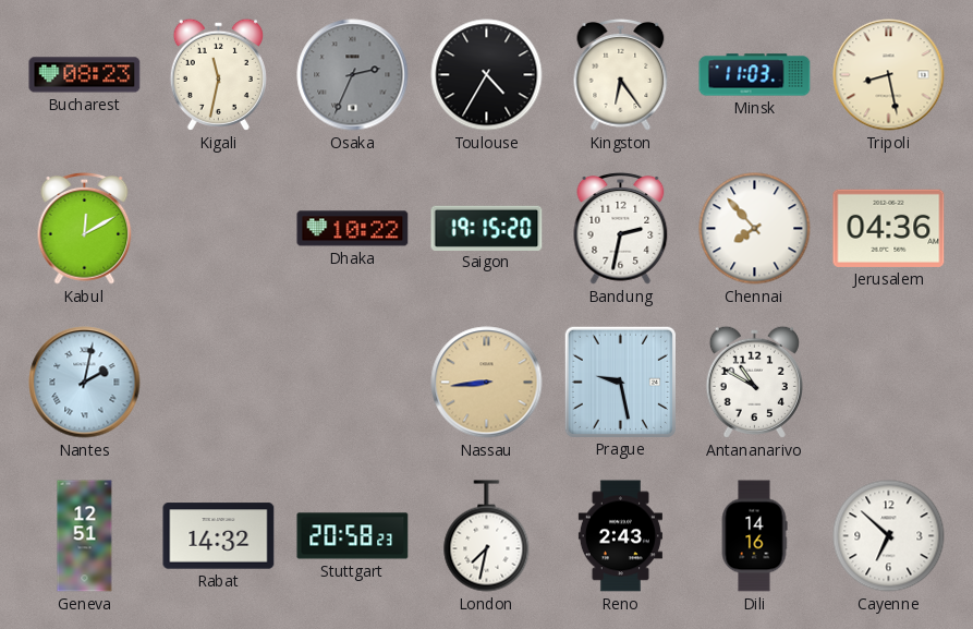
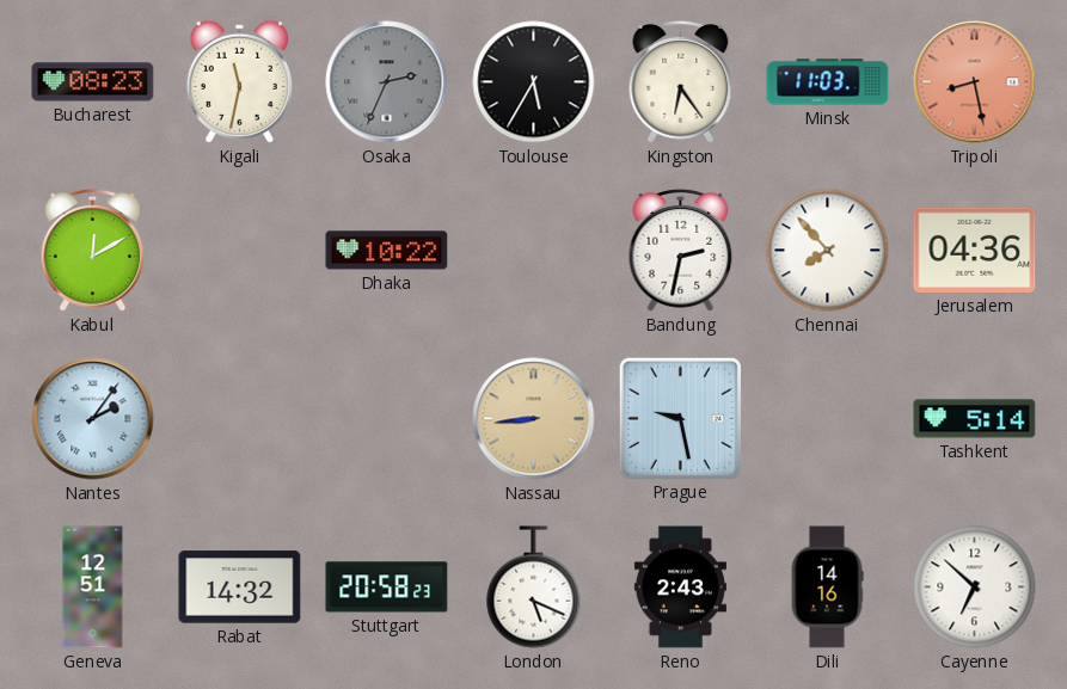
Toulouse: 4:35 -> 5:35
Tripoli dial: cream -> salmon
Saigon: 19:15 -> none
Nantes: 2:02 -> 2:06
Antananarivo: 10:50 -> none
Tashkent: none -> 5:14
London: 7:32 -> 5:19
